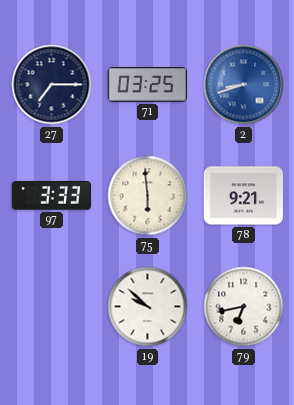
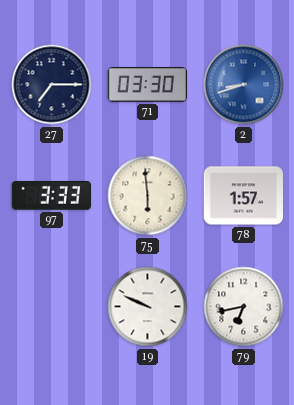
71: 03:25 -> 03:30
78: 9:21 -> 1:57
19: 9:52 -> 9:49
